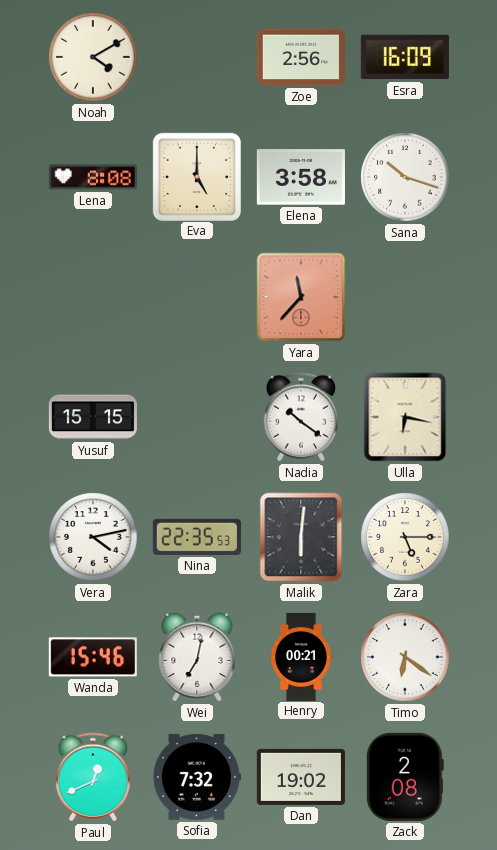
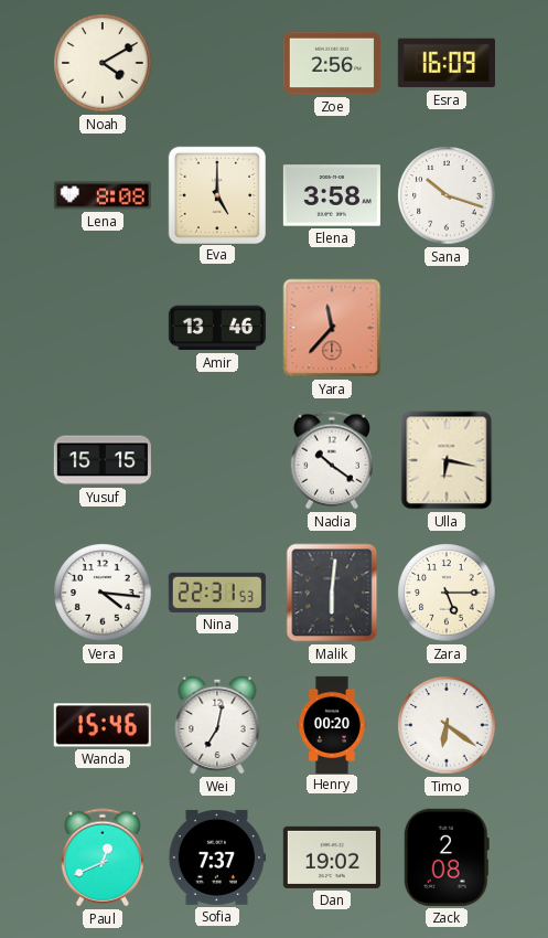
Amir: none -> 13:46
Vera: 4:13 -> 4:16
Nina: 22:35 -> 22:31
Henry: 00:21 -> 00:20
Sofia: 7:32 -> 7:37
